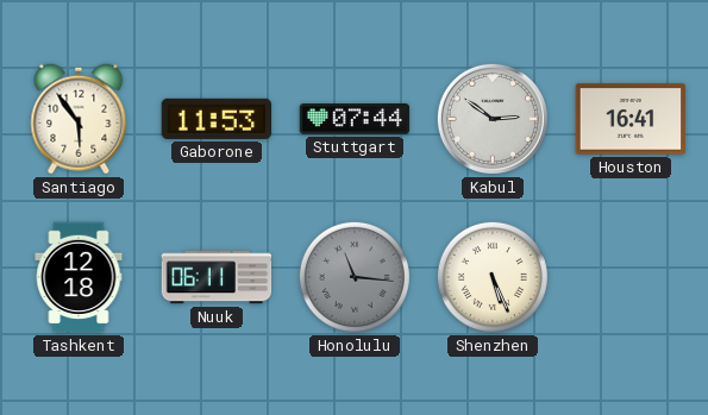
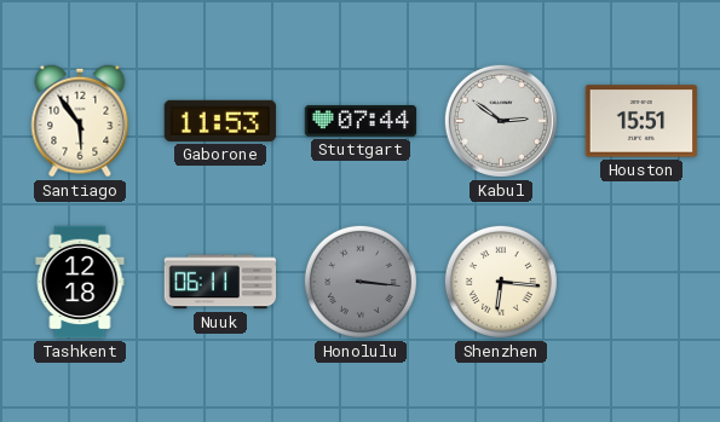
Houston: 16:41 -> 15:51
Honolulu: 11:16 -> 3:16
Shenzhen: 5:26 -> 6:16
